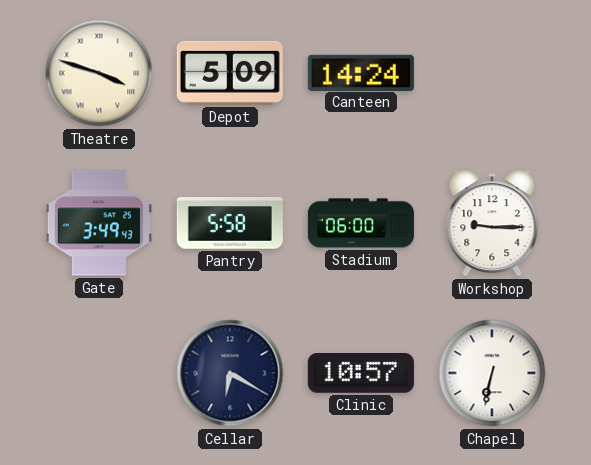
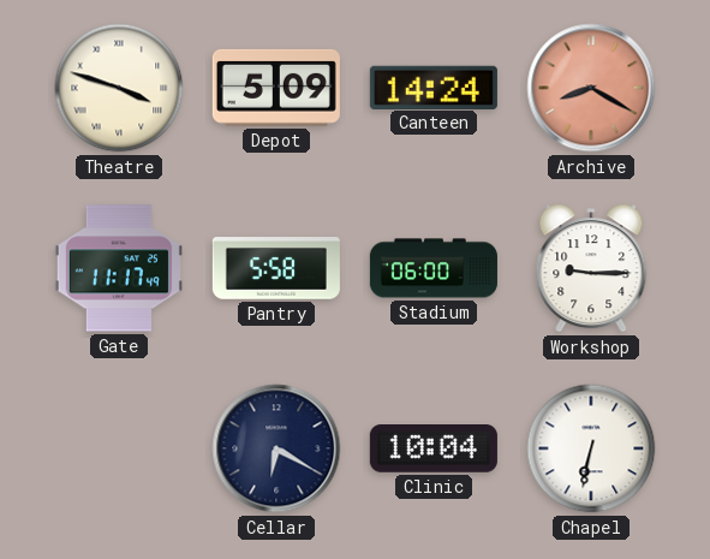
Archive: none -> 8:20
Gate: 3:49 -> 11:17
Clinic: 10:57 -> 10:04
